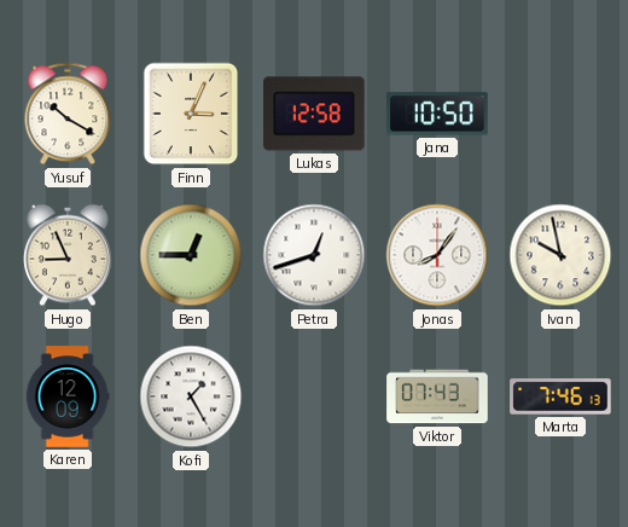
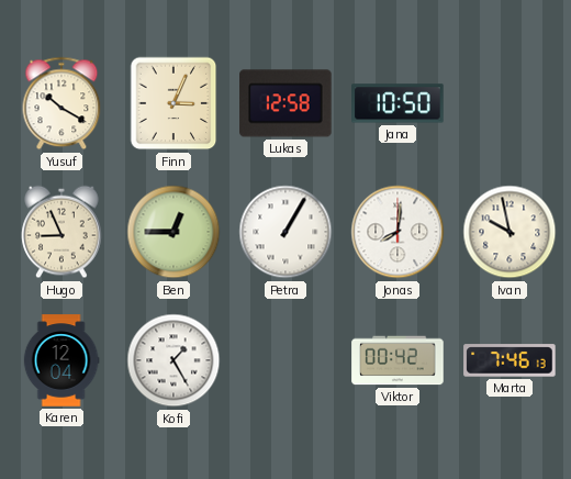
Petra: 12:42 -> 1:05
Jonas: 8:06 -> 8:01
Karen: 12:09 -> 12:04
Viktor: 07:43 -> 00:42
